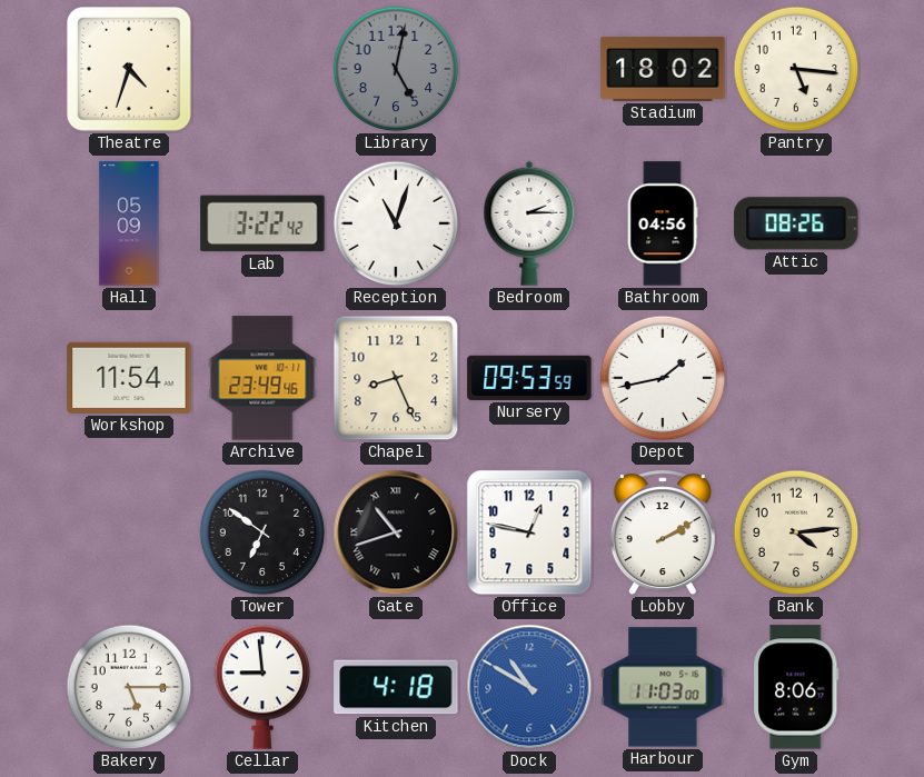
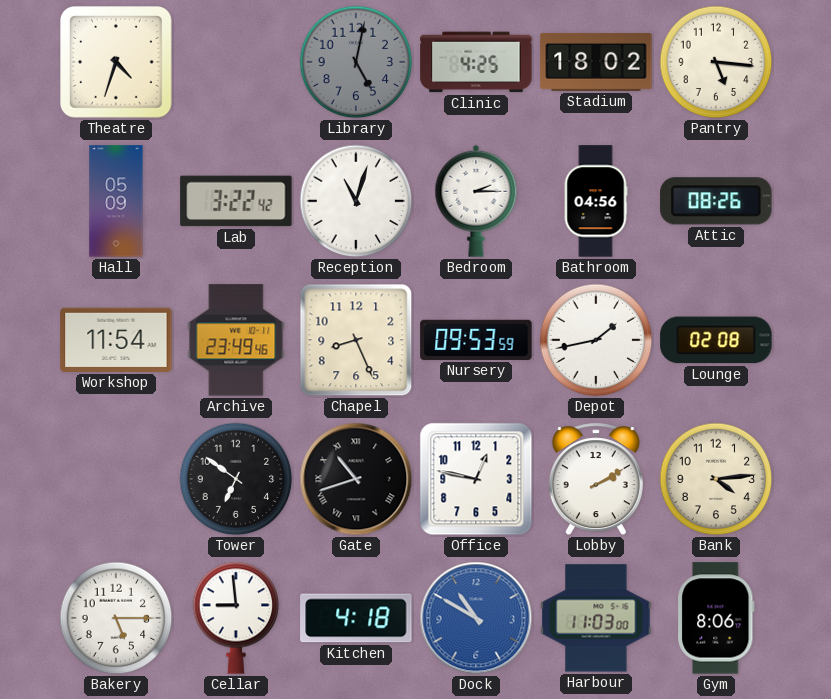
Clinic: none -> 4:25
Lounge: none -> 02:08
